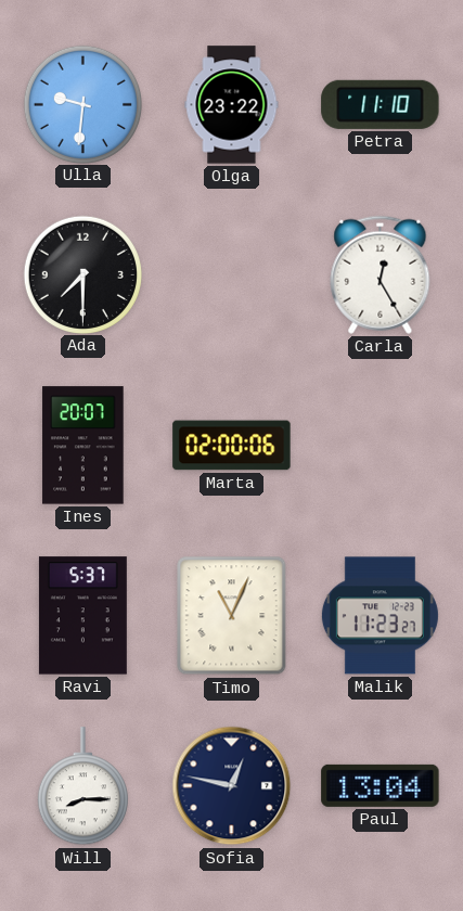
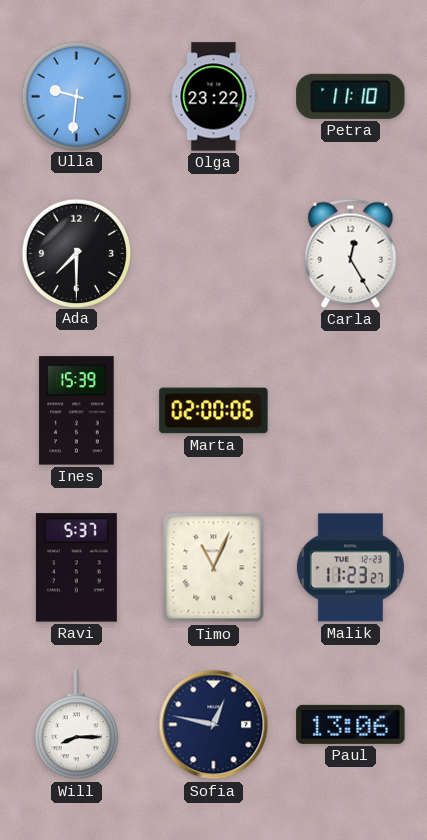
Ines: 20:07 -> 15:39
Paul: 13:04 -> 13:06
